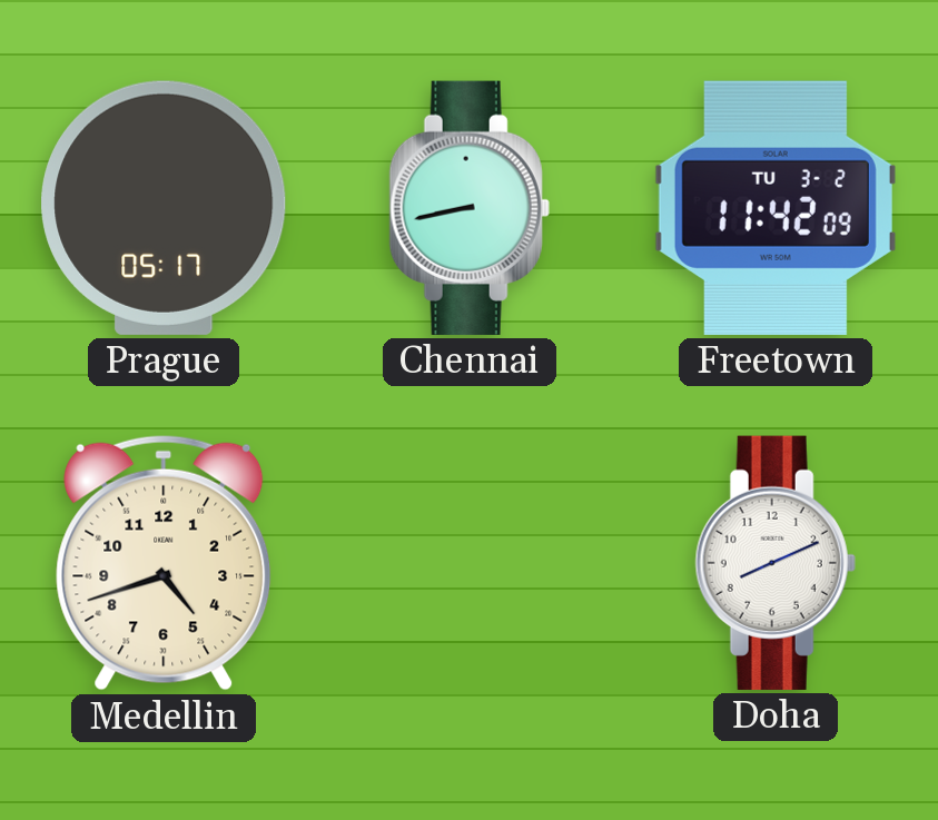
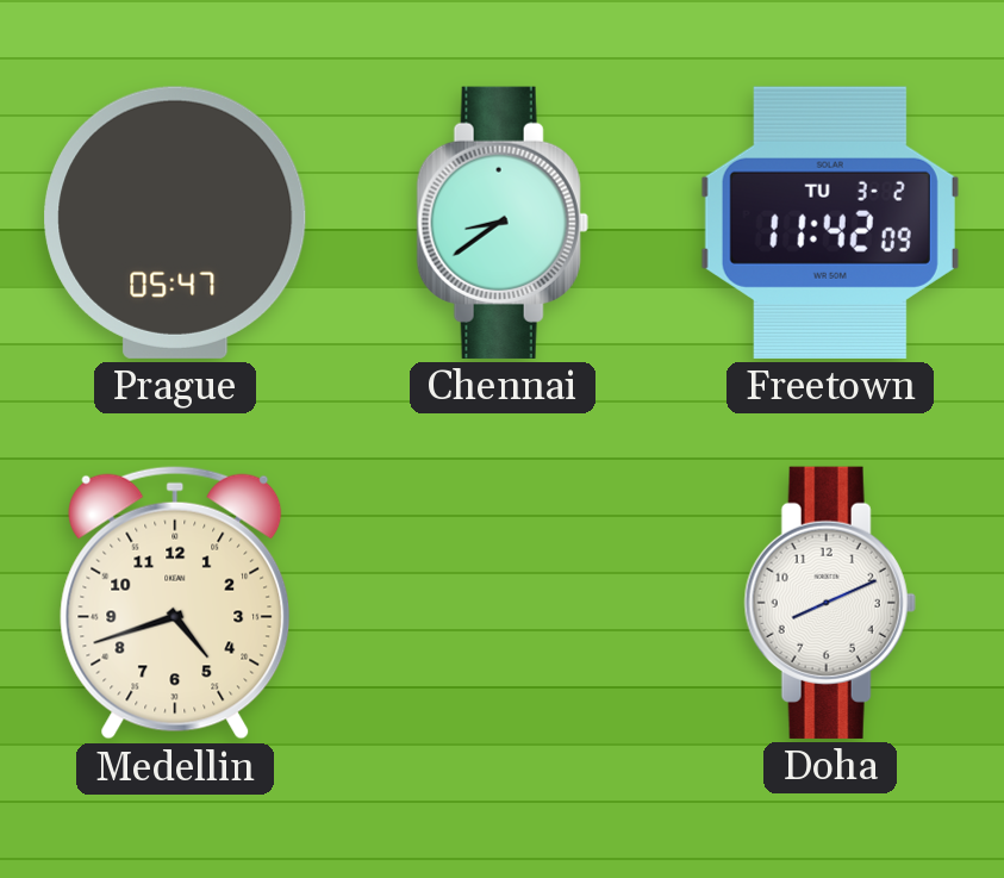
Prague: 05:17 -> 05:47
Chennai: 8:43 -> 8:39
